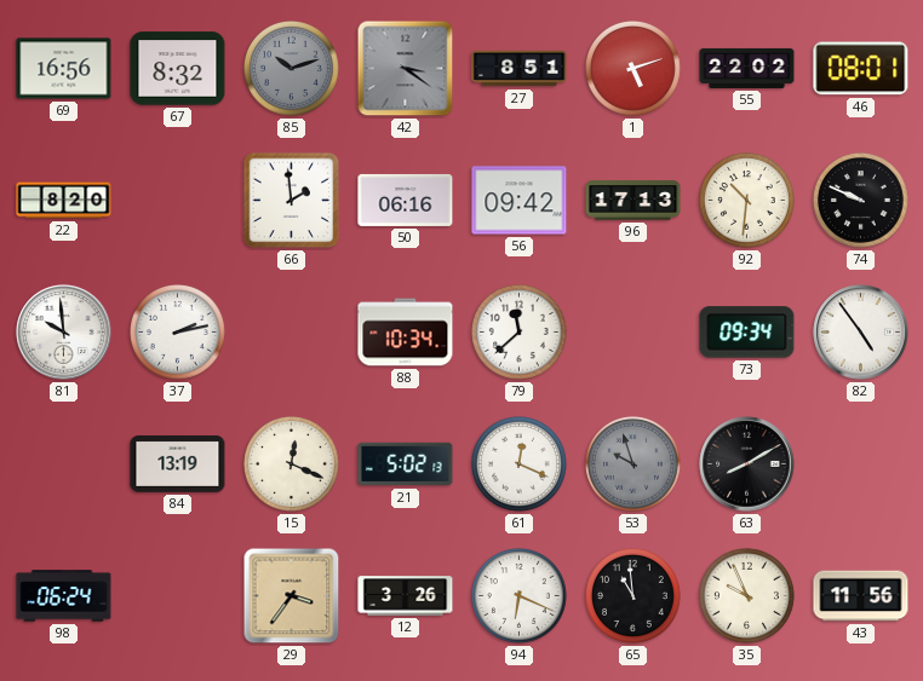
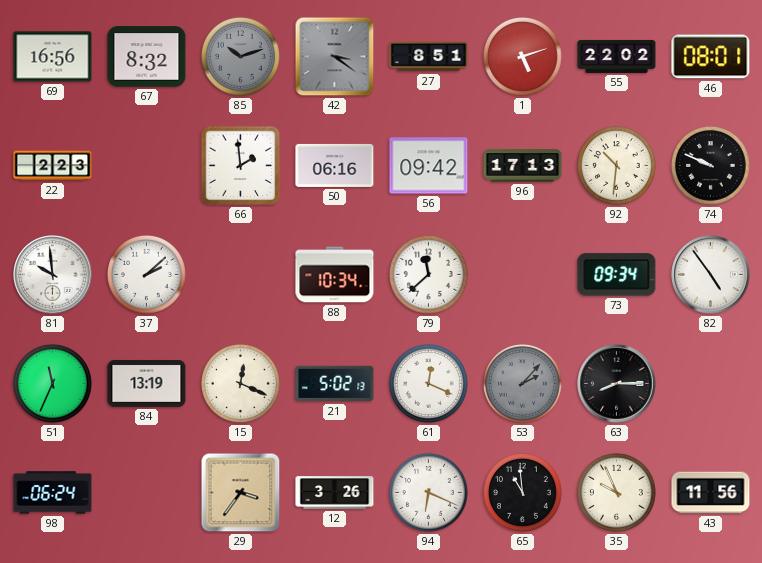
22: 8:20 -> 2:23
37: 2:13 -> 2:08
51: none -> 11:34
53: 9:57 -> 2:07
63: 8:10 -> 8:15
